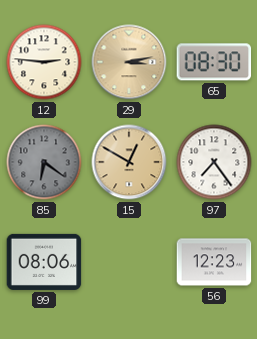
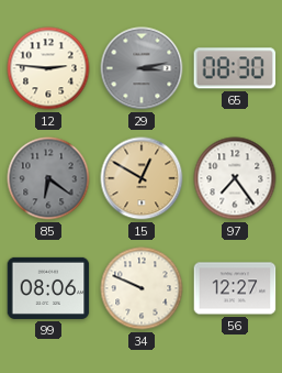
29 dial: champagne -> grey
34: none -> 9:49
56: 12:23 -> 12:27
